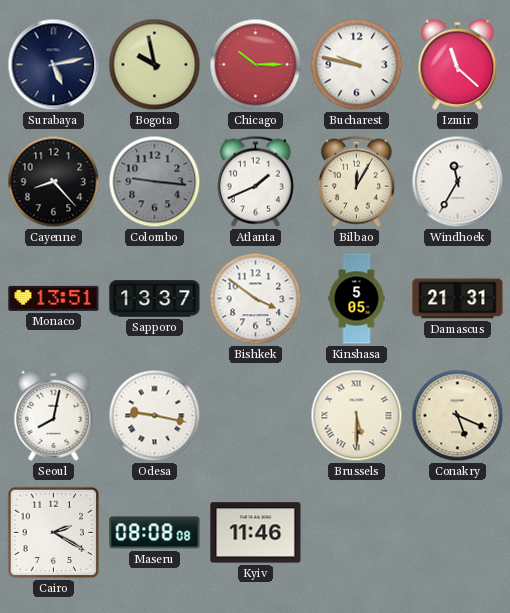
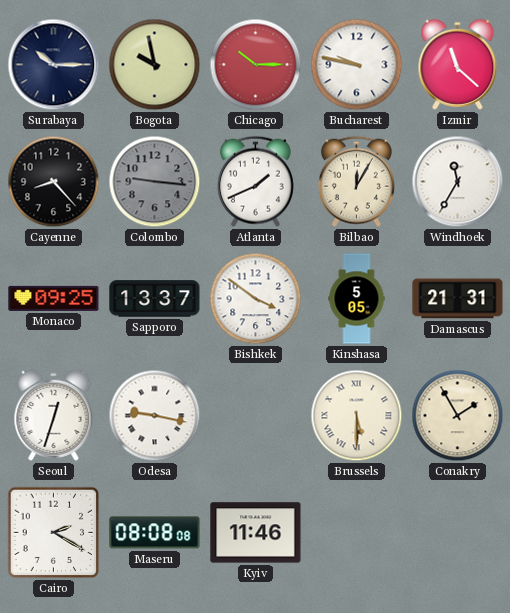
Surabaya: 5:13 -> 10:15
Monaco: 13:51 -> 09:25
Seoul: 8:02 -> 12:33
Conakry: 5:19 -> 1:55
